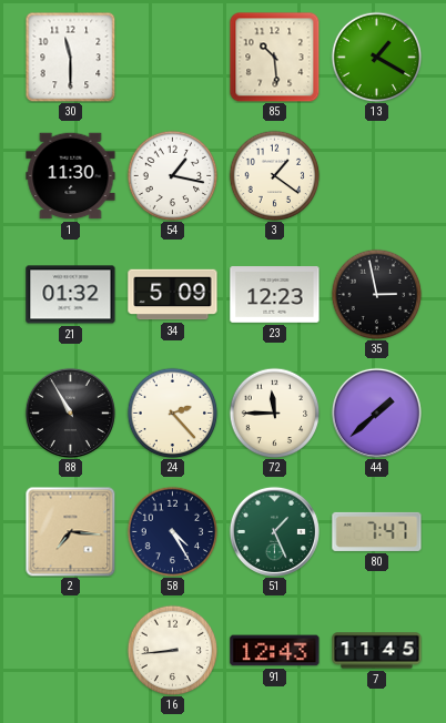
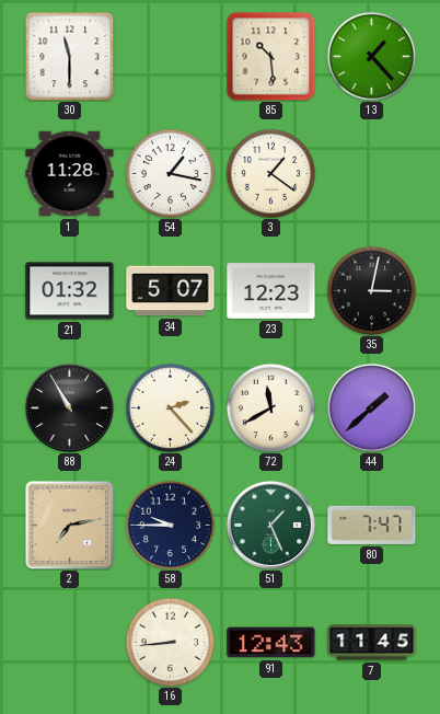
13: 1:20 -> 1:23
1: 11:30 -> 11:28
34: 5:09 -> 5:07
35: 2:58 -> 3:02
72: 11:45 -> 11:40
2: 7:16 -> 7:13
58: 4:25 -> 9:45
